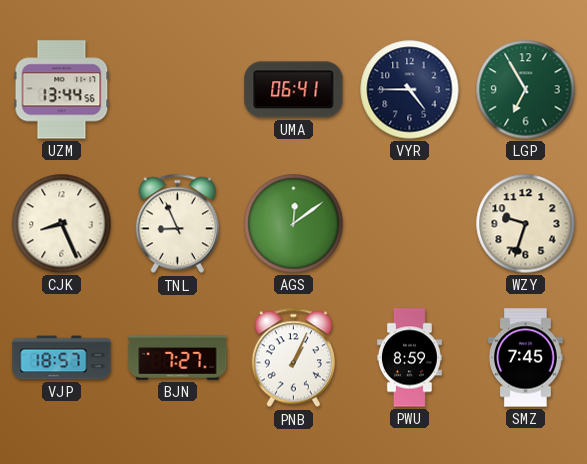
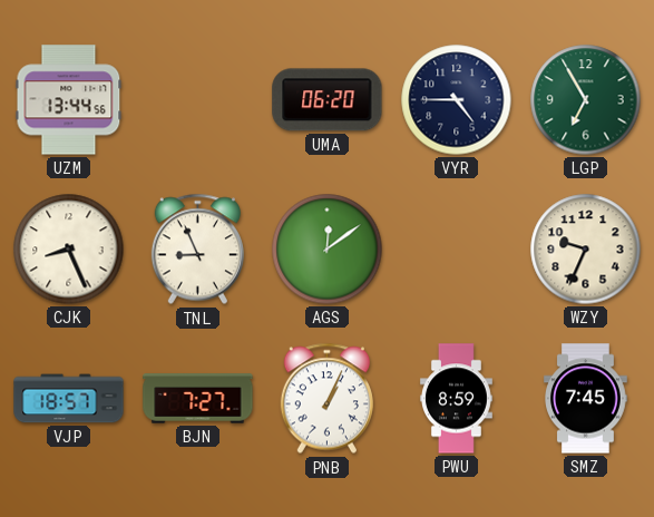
UMA: 06:41 -> 06:20
WZY: 9:33 -> 9:34
